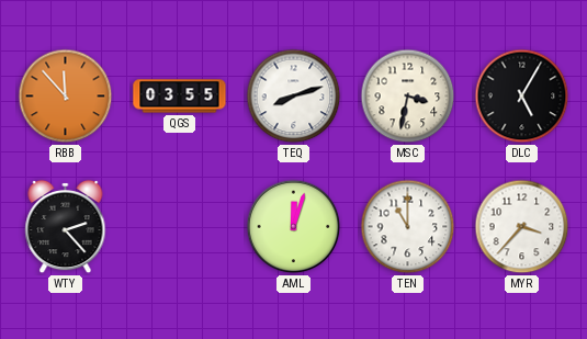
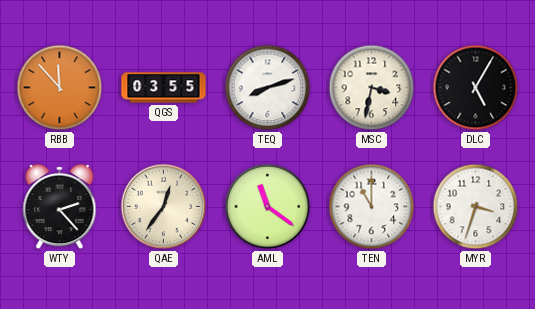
QAE: none -> 12:36
AML: 12:03 -> 11:21
MYR: 3:37 -> 3:33
